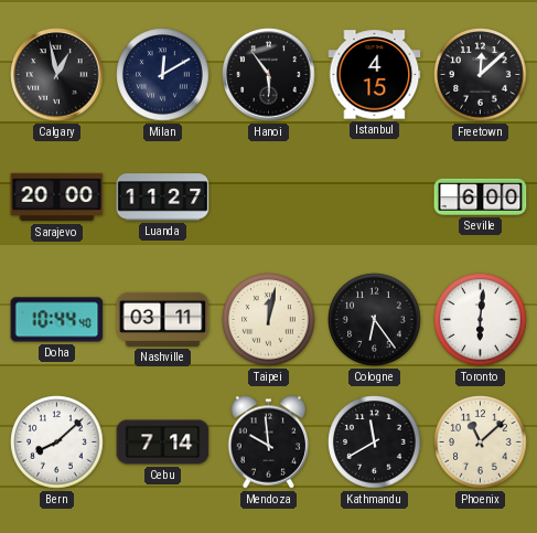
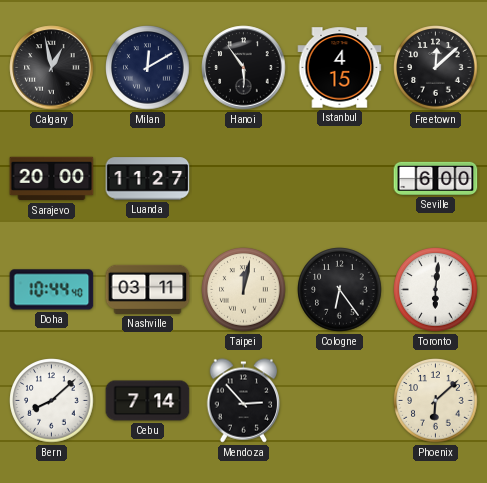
Mendoza: 9:59 -> 2:53
Kathmandu: 11:40 -> none
Phoenix: 11:08 -> 6:08
